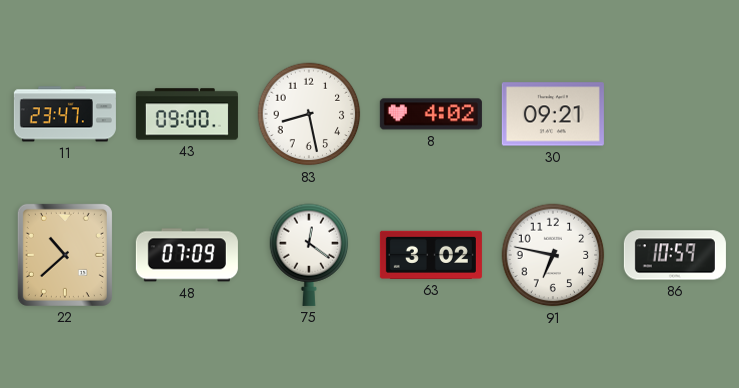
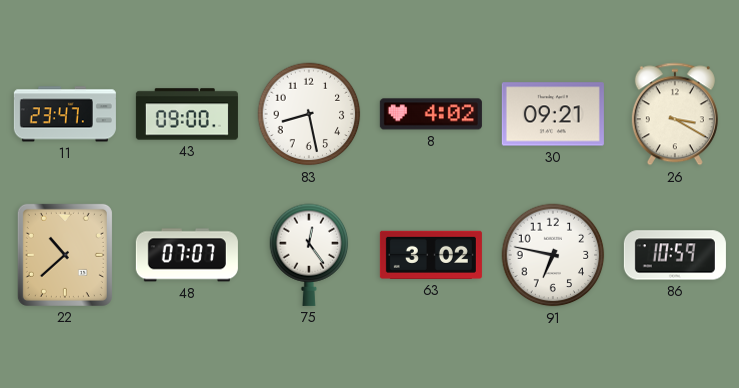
26: none -> 3:20
48: 07:09 -> 07:07
75: 12:21 -> 12:24
